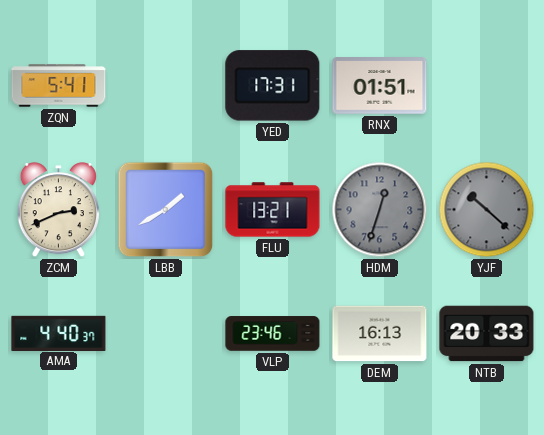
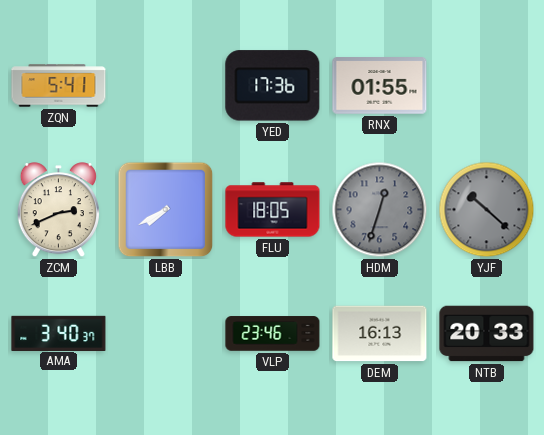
YED: 17:31 -> 17:36
RNX: 01:51 -> 01:55
LBB: 1:40 -> 7:40
FLU: 13:21 -> 18:05
AMA: 4:40 -> 3:40
